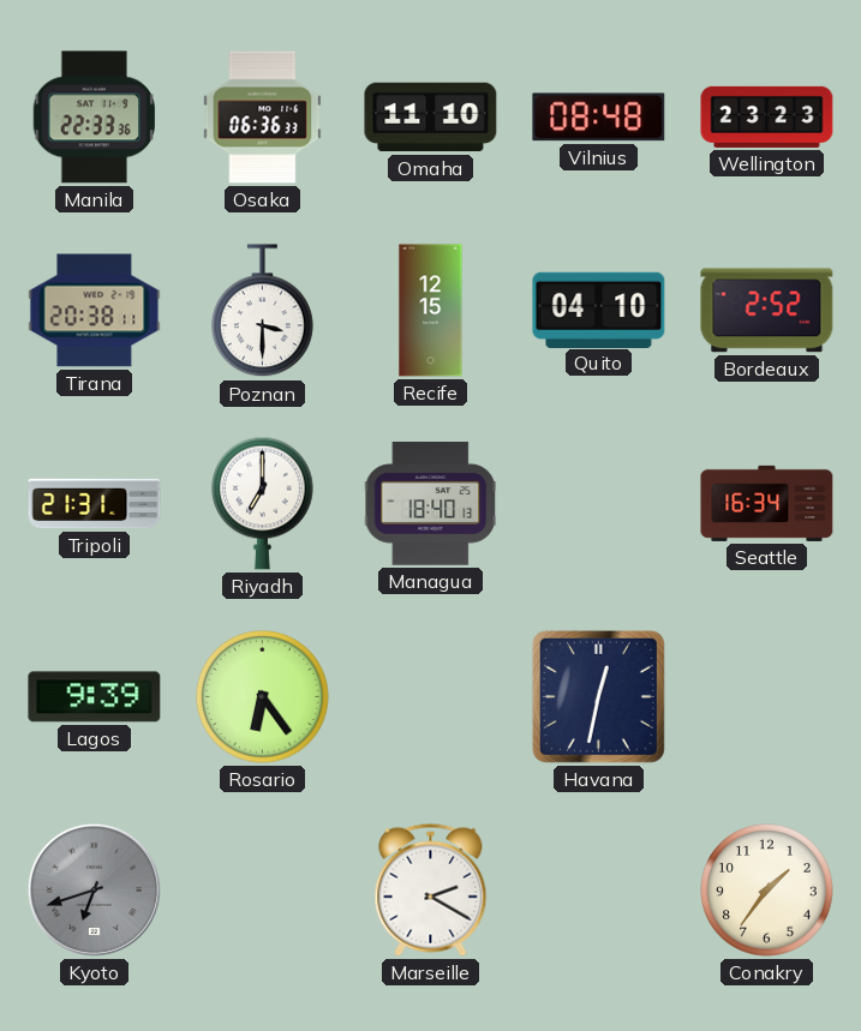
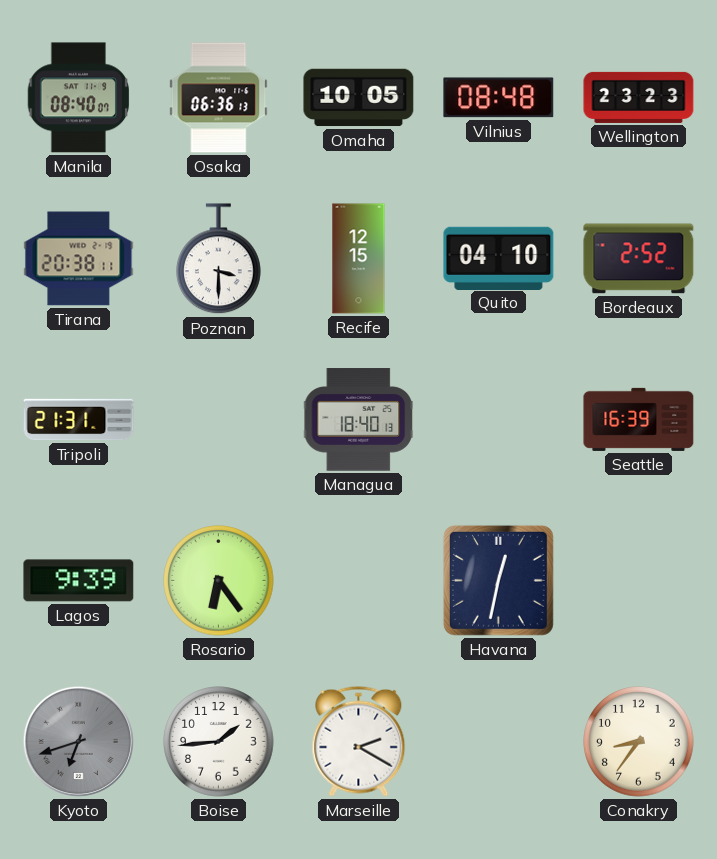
Manila: 22:33 -> 08:40
Osaka: 06:36:33 -> 06:36:13
Omaha: 11:10 -> 10:05
Riyadh: 7:00 -> none
Seattle: 16:34 -> 16:39
Boise: none -> 1:44
Conakry: 1:36 -> 8:36
